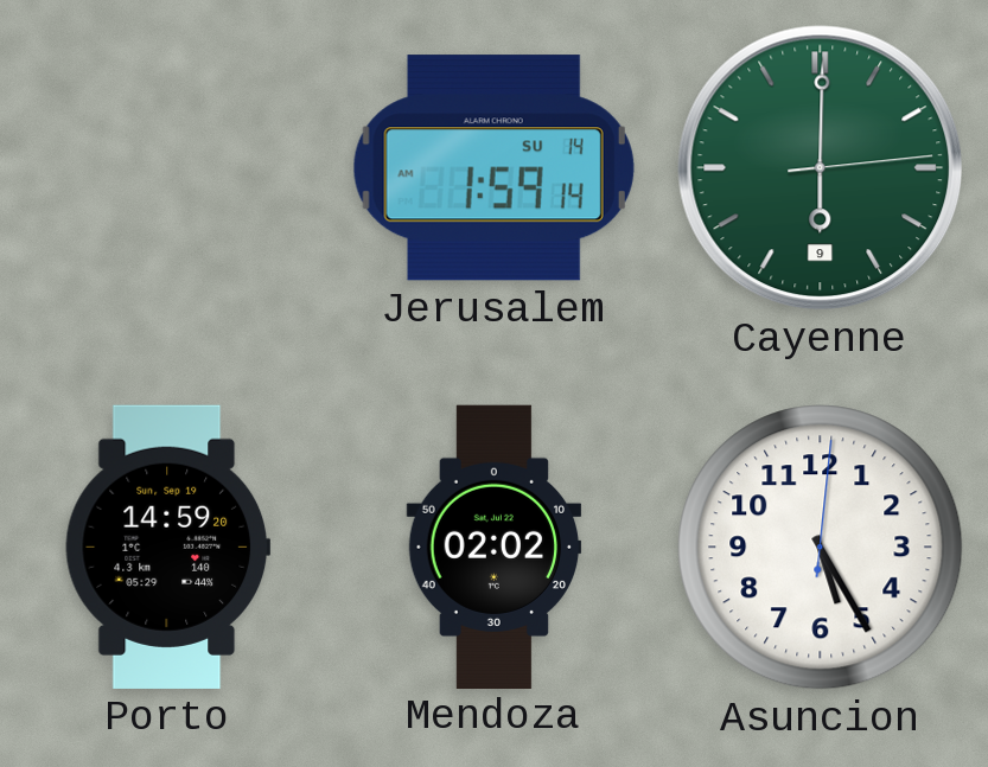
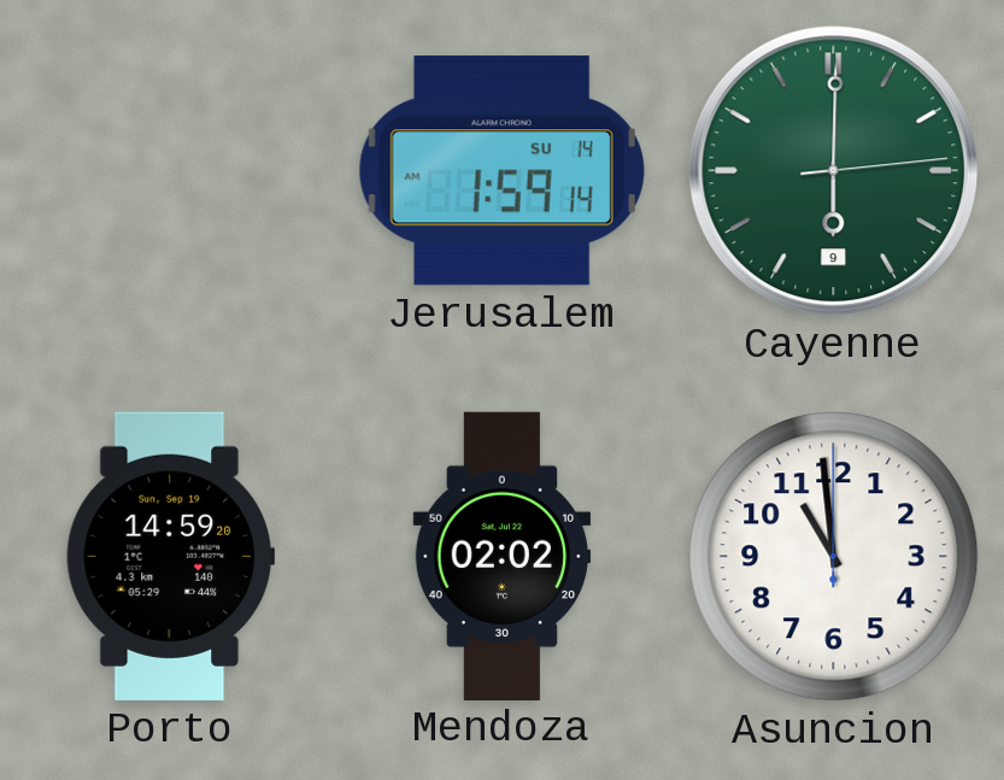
Asuncion: 5:25 -> 10:59
